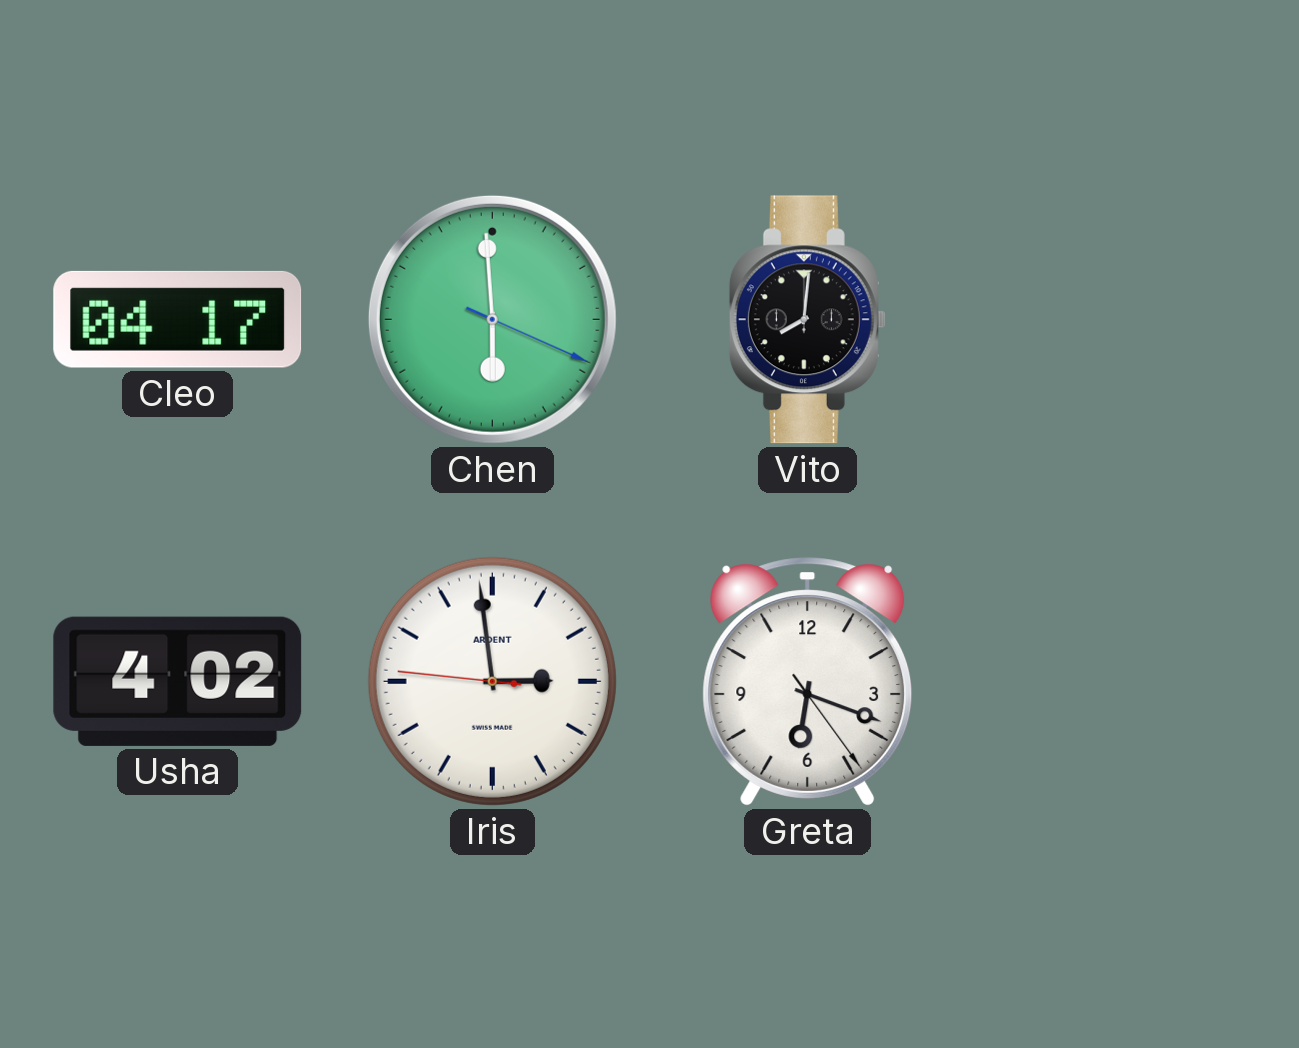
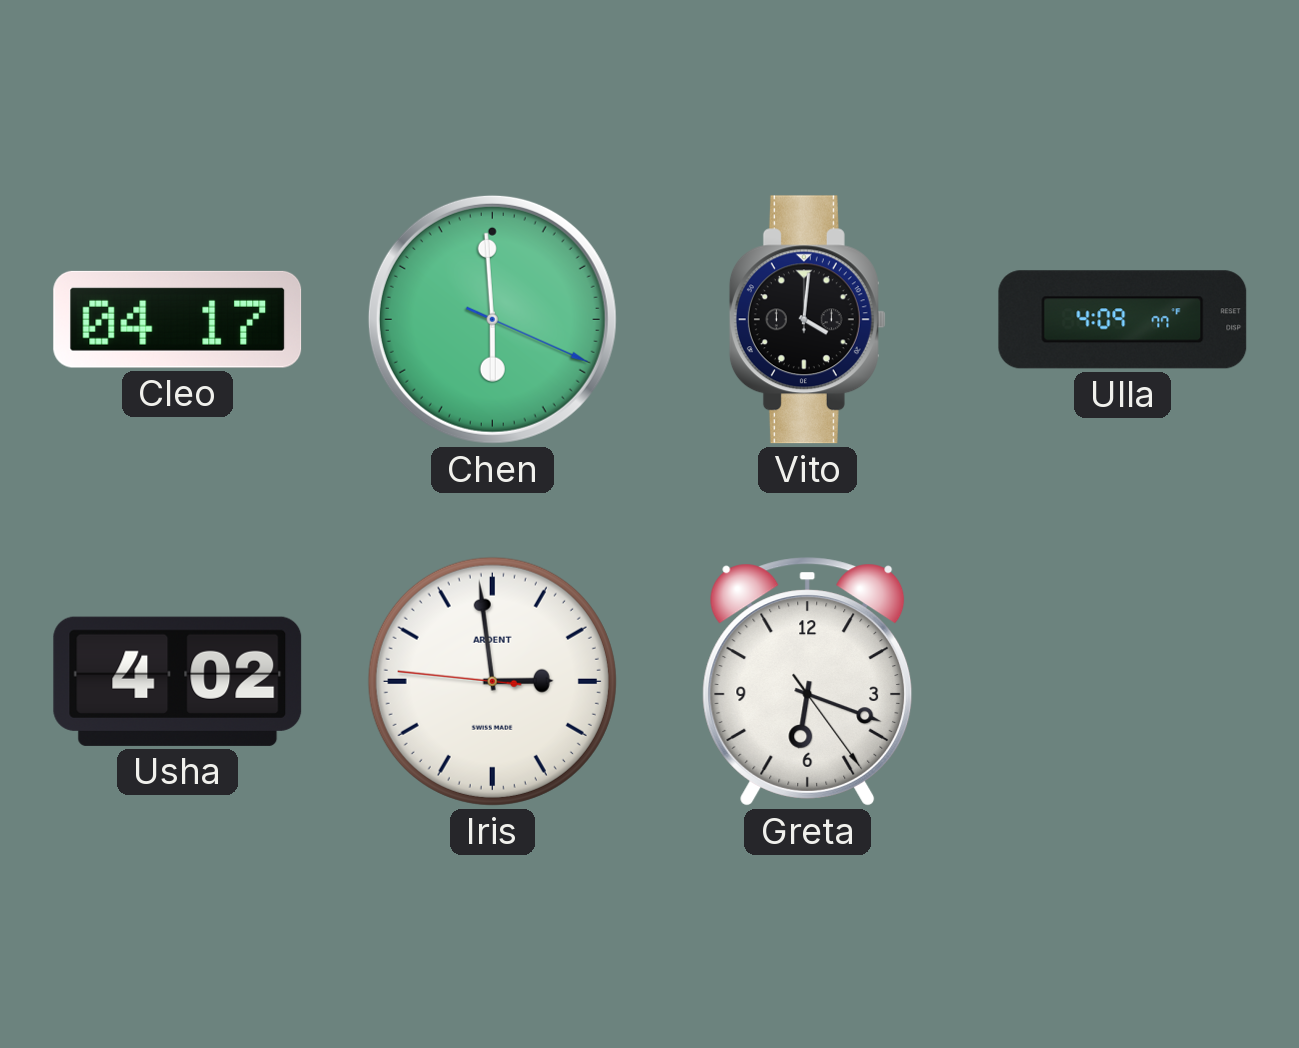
Vito: 8:01 -> 4:01
Ulla: none -> 4:09
